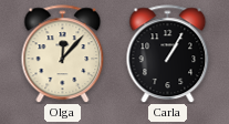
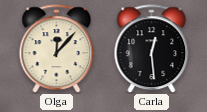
Carla: 1:05 -> 12:29
